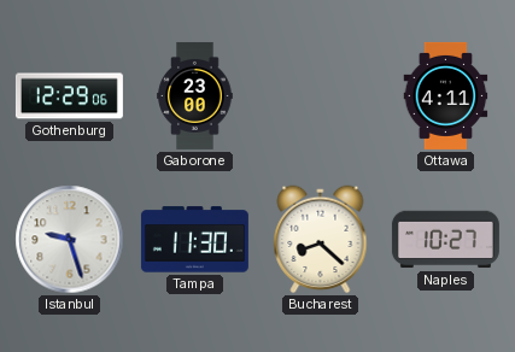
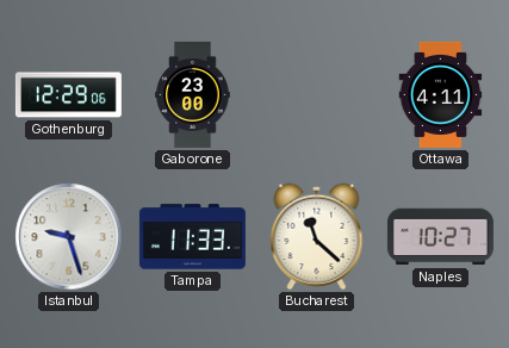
Tampa: 11:30 -> 11:33
Bucharest: 8:22 -> 11:22
